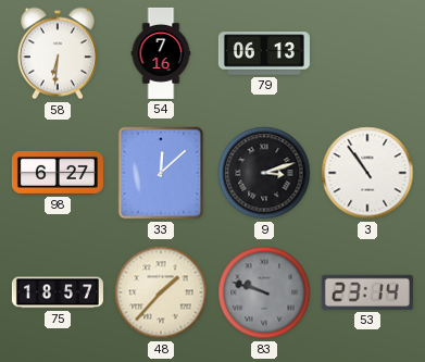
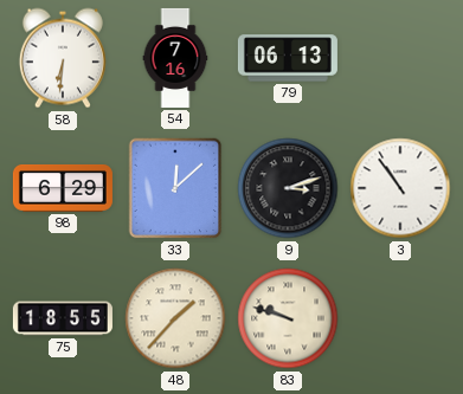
98: 6:27 -> 6:29
75: 18:57 -> 18:55
83 dial: grey -> cream
53: 23:14 -> none
